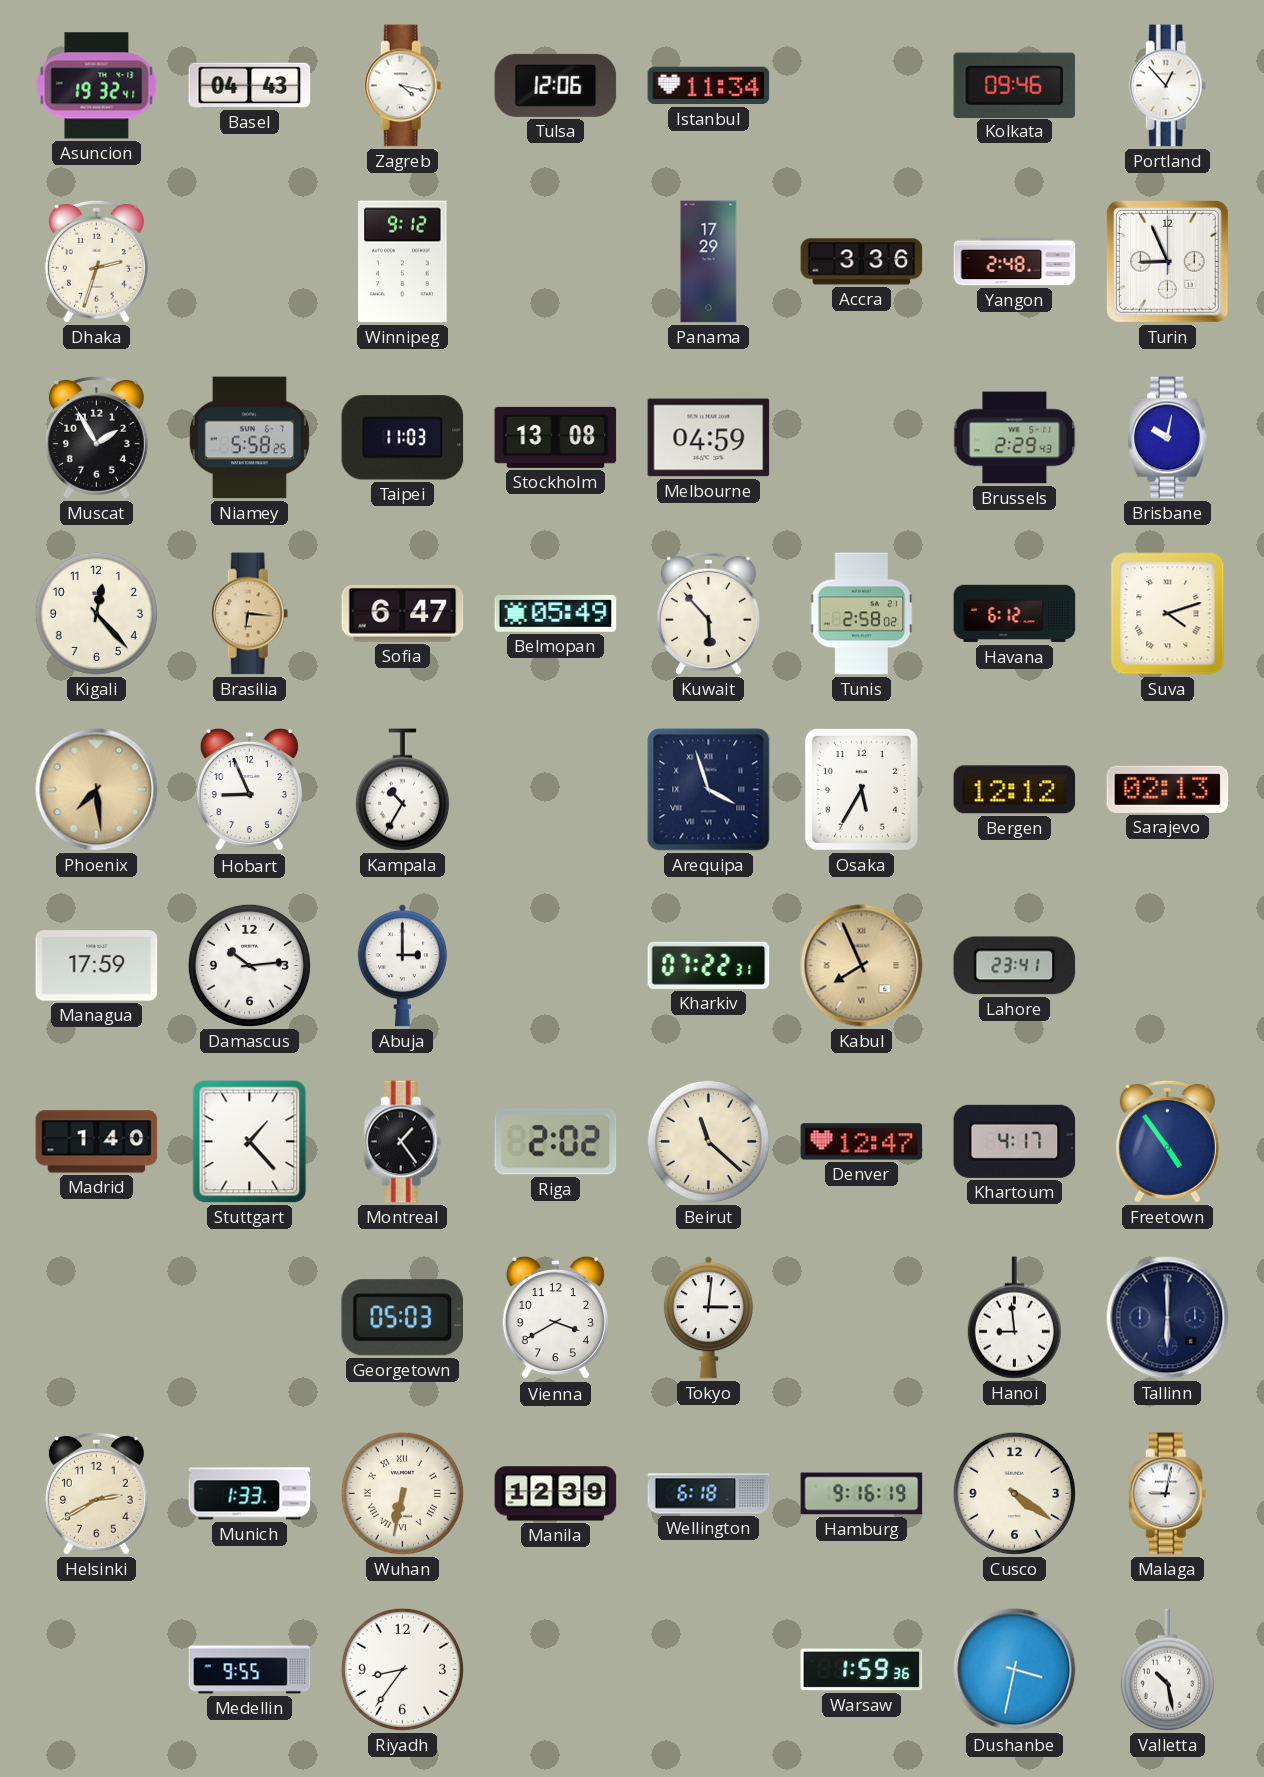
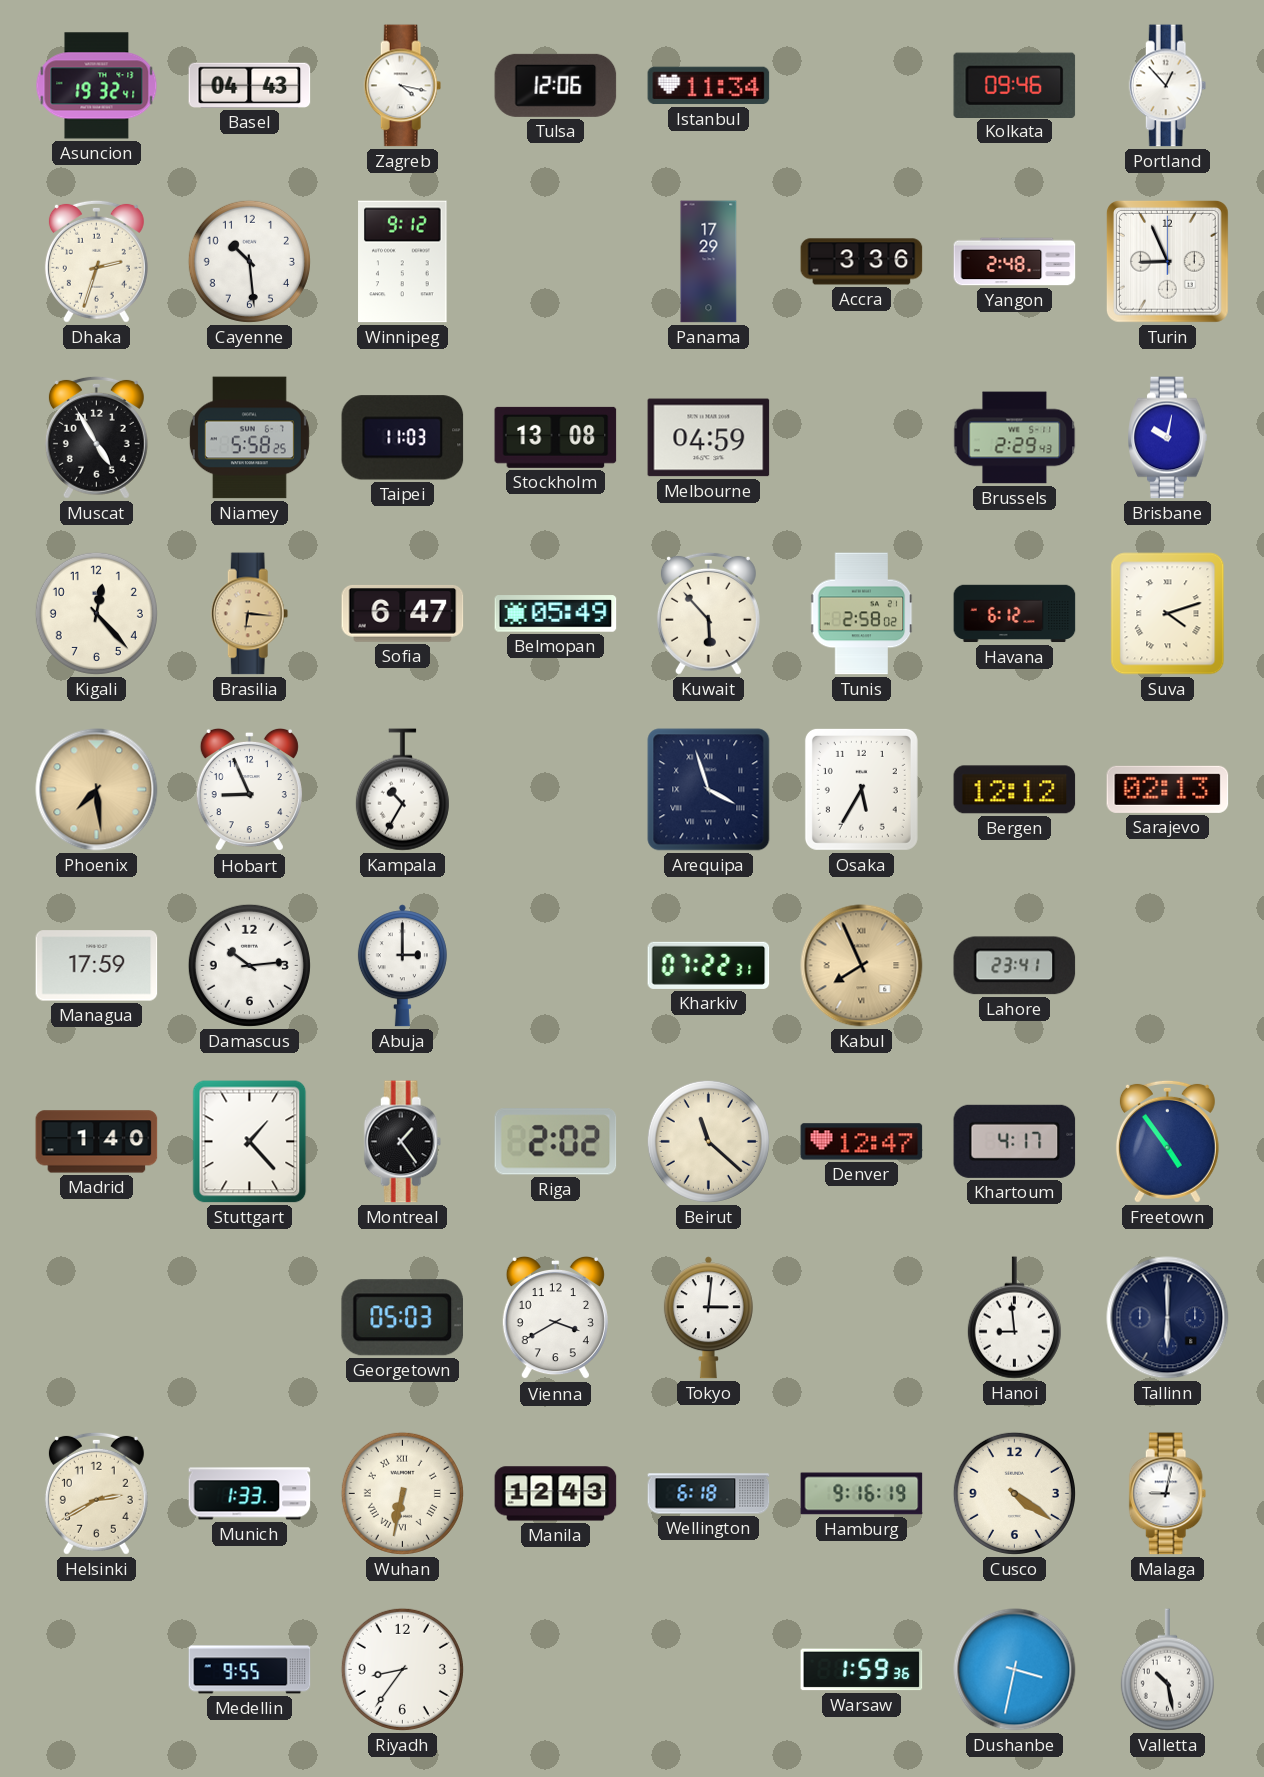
Cayenne: none -> 10:29
Muscat: 1:55 -> 4:55
Manila: 12:39 -> 12:43
